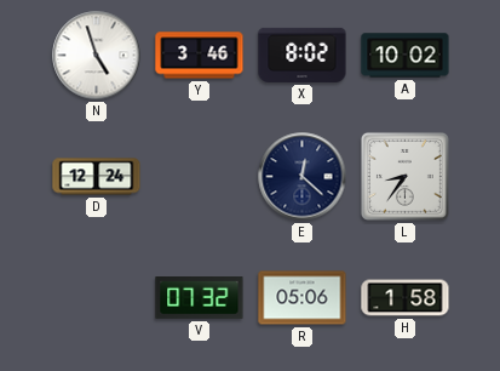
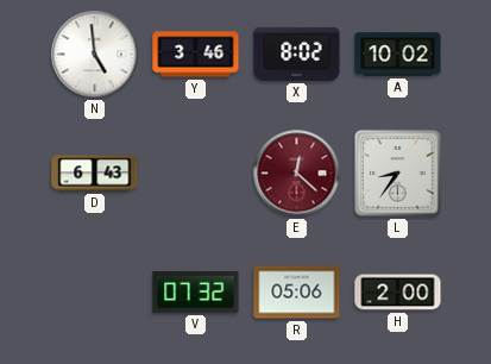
N: 4:57 -> 4:59
D: 12:24 -> 6:43
E dial: navy -> burgundy
H: 1:58 -> 2:00
